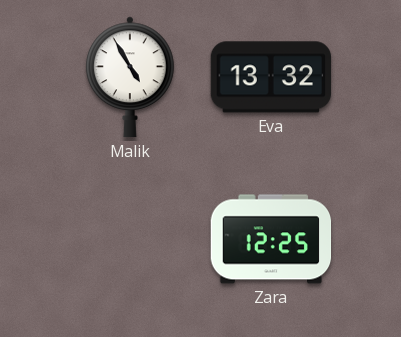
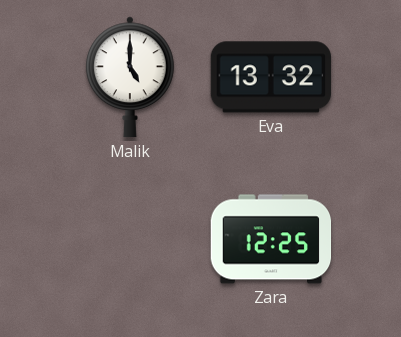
Malik: 4:55 -> 5:00
